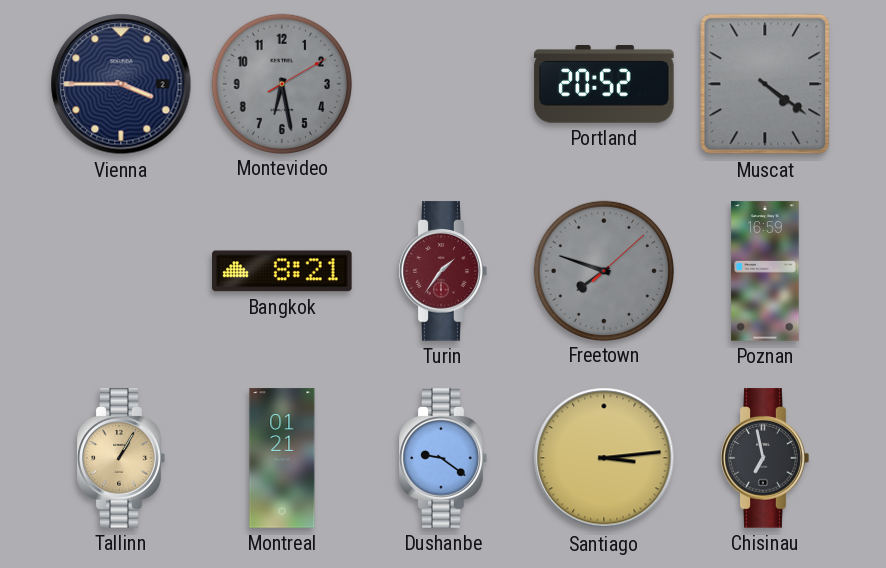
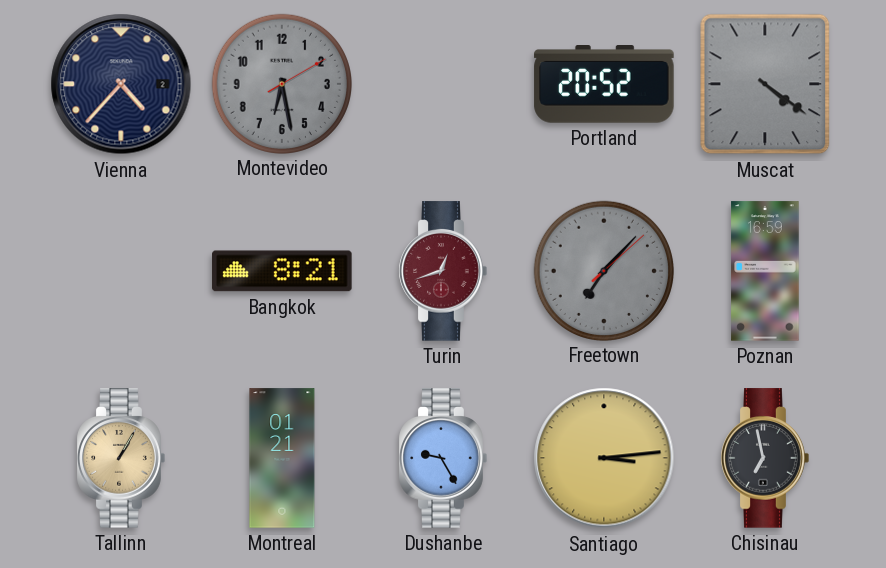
Vienna: 3:45 -> 4:37
Turin: 1:36 -> 12:42
Freetown: 7:48 -> 7:07
Dushanbe: 9:21 -> 9:25
